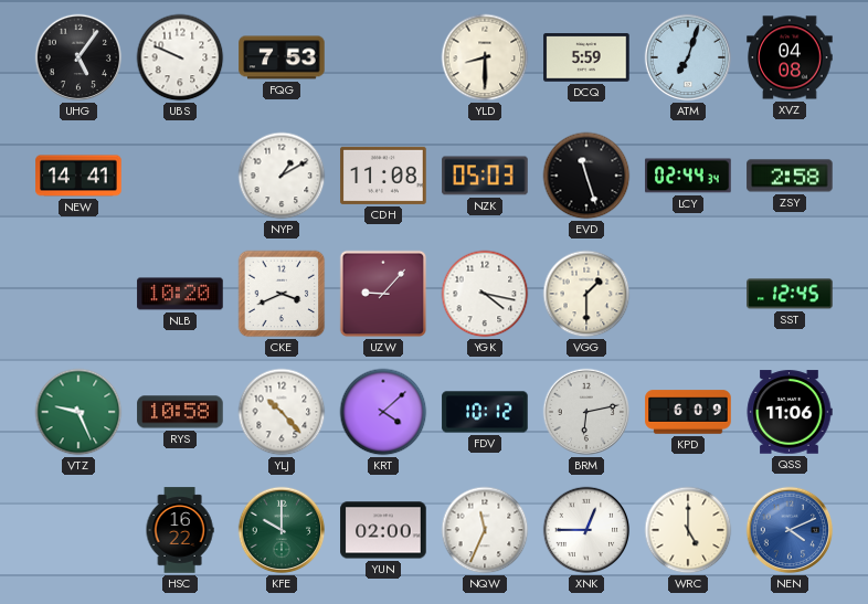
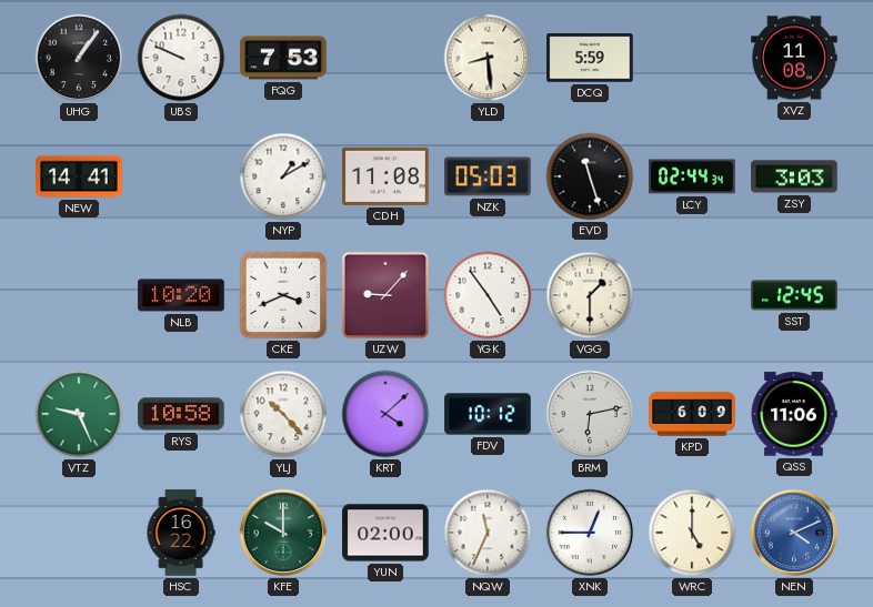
UHG: 5:06 -> 1:06
YLD: 8:30 -> 8:29
ATM: 7:03 -> none
XVZ: 04:08 -> 11:08
ZSY: 2:58 -> 3:03
YGK: 4:17 -> 4:54
